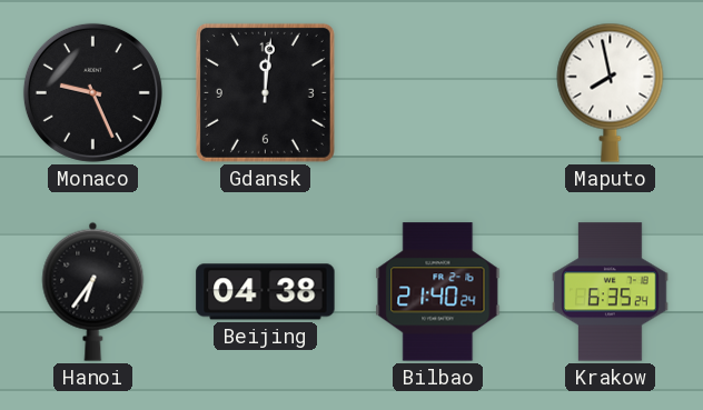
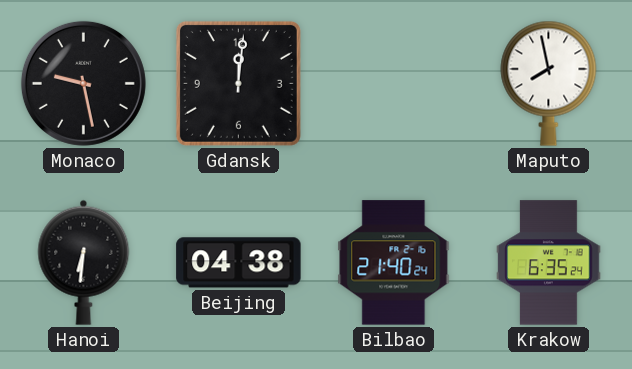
Monaco: 9:26 -> 9:28
Hanoi: 6:36 -> 6:31
